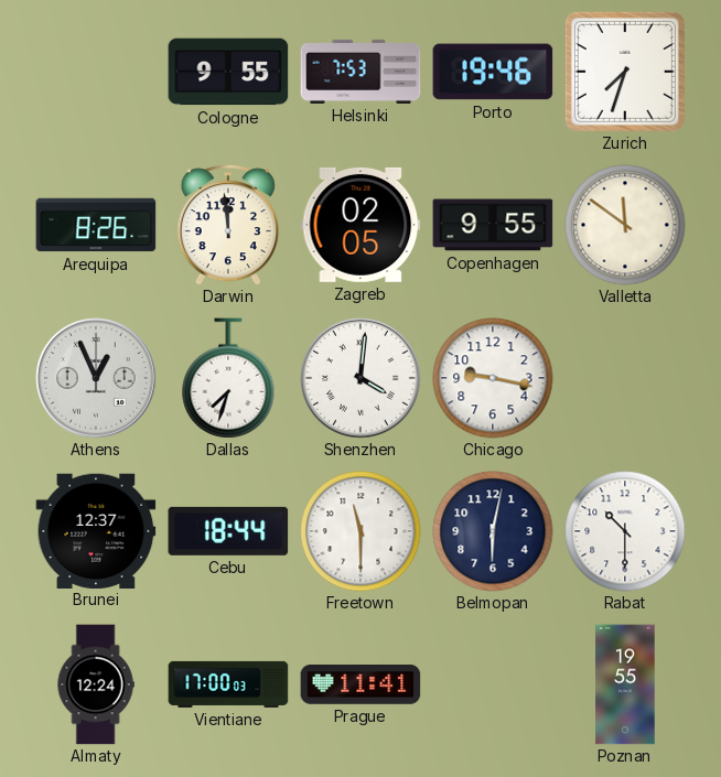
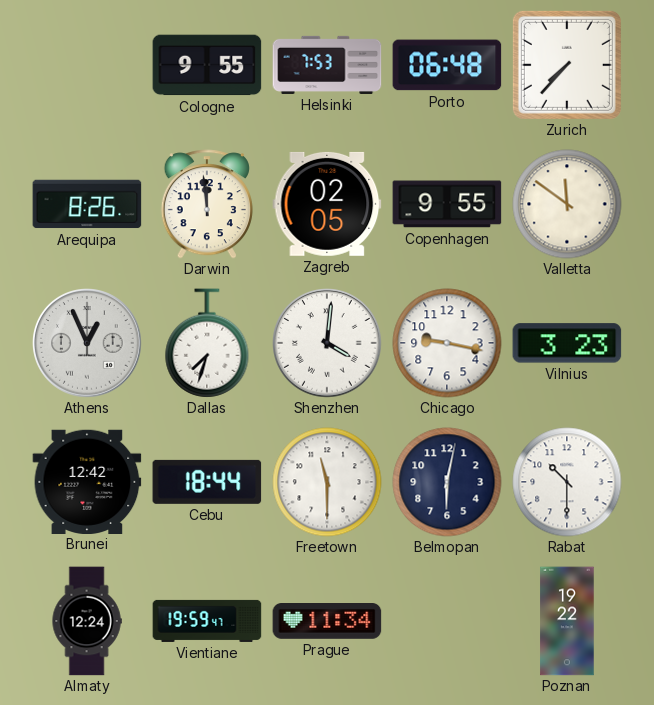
Porto: 19:46 -> 06:48
Zurich: 7:33 -> 7:37
Vilnius: none -> 3:23
Brunei: 12:37 -> 12:42
Vientiane: 17:00 -> 19:59
Prague: 11:41 -> 11:34
Poznan: 19:55 -> 19:22
